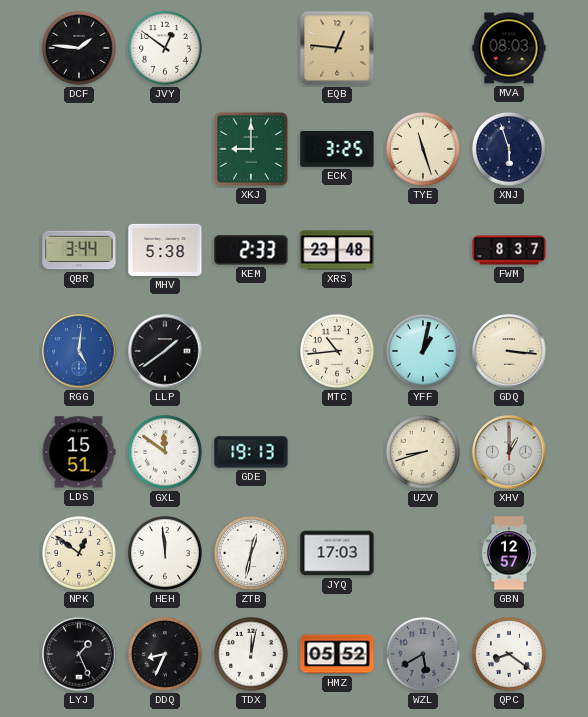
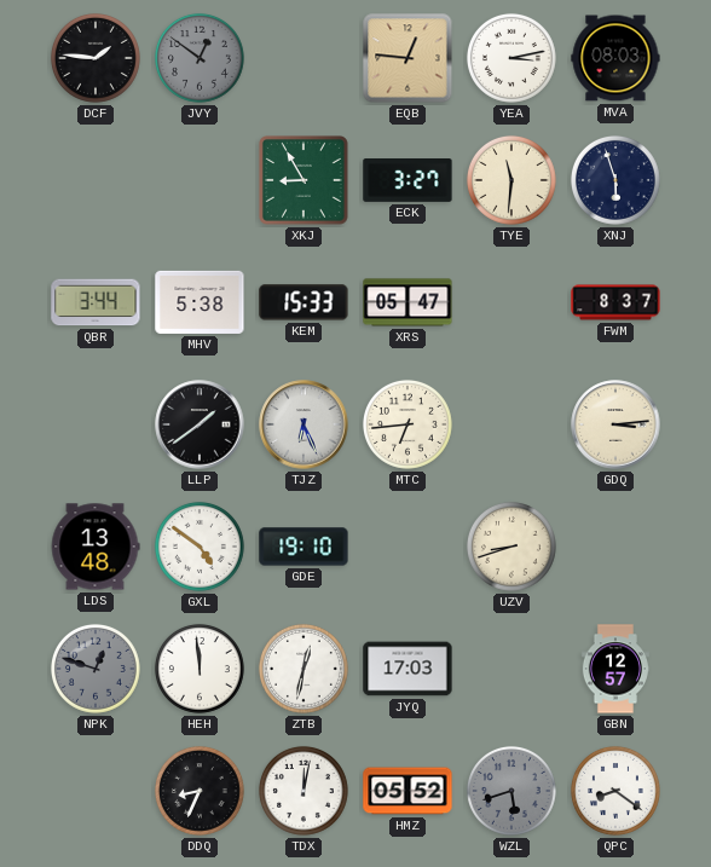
JVY dial: white -> grey
YEA: none -> 3:13
XKJ: 9:00 -> 8:55
ECK: 3:25 -> 3:27
TYE: 11:27 -> 11:31
KEM: 2:33 -> 15:33
XRS: 23:48 -> 05:47
RGG: 5:01 -> none
TJZ: none -> 6:26
MTC: 10:44 -> 6:44
YFF: 1:02 -> none
GDQ: 3:16 -> 3:14
LDS: 15:51 -> 13:48
GXL: 11:51 -> 4:51
GDE: 19:13 -> 19:10
XHV: 1:00 -> none
NPK: 12:51 -> 12:48
NPK dial: cream -> grey
LYJ: 1:26 -> none
WZL: 5:40 -> 5:42
